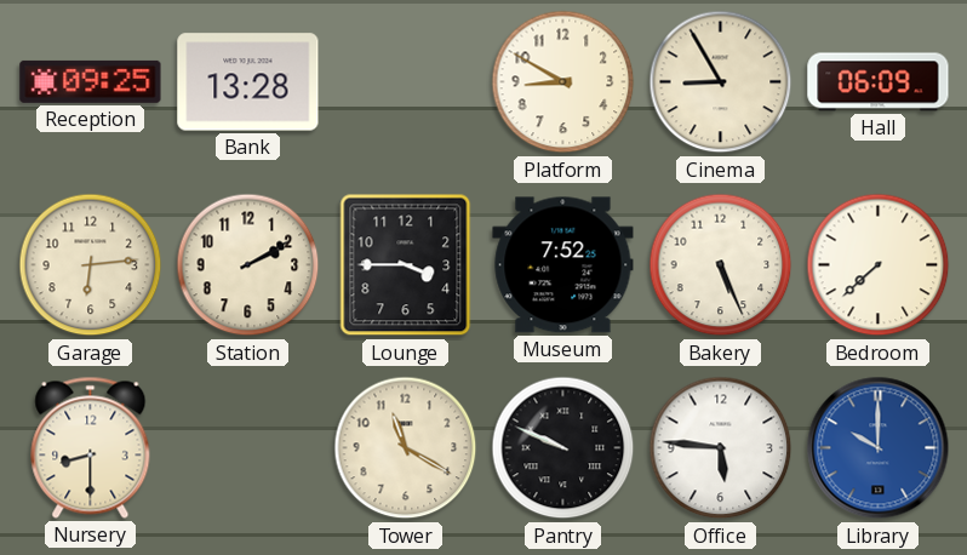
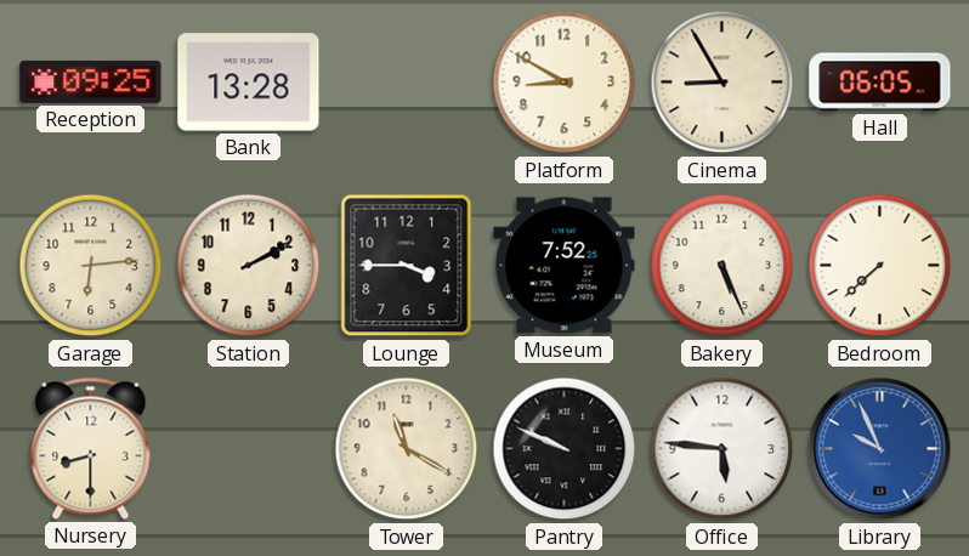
Hall: 06:09 -> 06:05
Library: 10:00 -> 9:56
